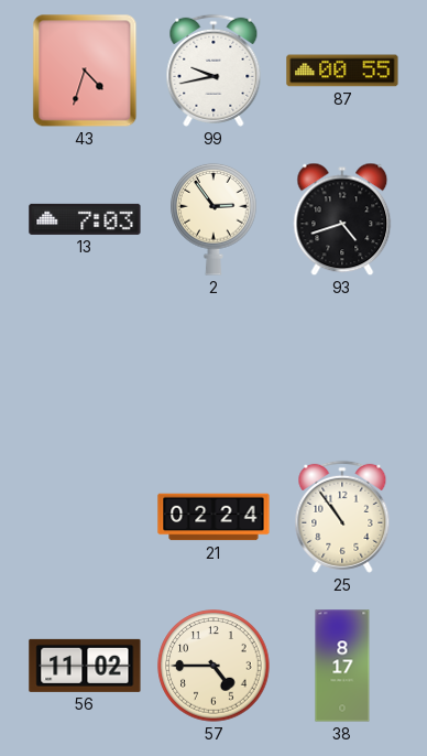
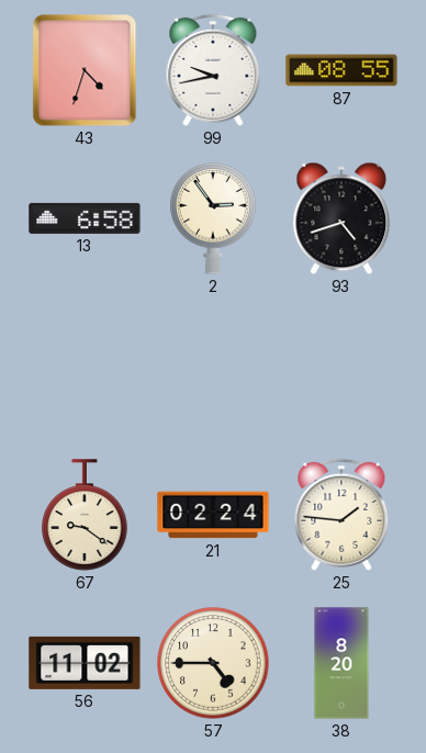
87: 00:55 -> 08:55
13: 7:03 -> 6:58
67: none -> 9:21
25: 10:54 -> 1:46
38: 8:17 -> 8:20
